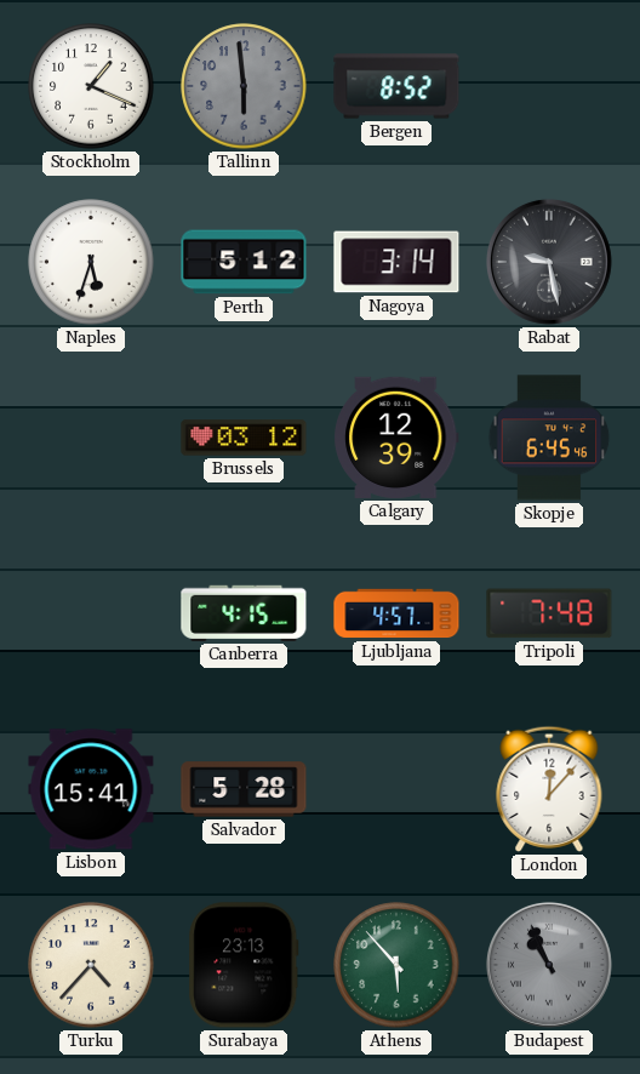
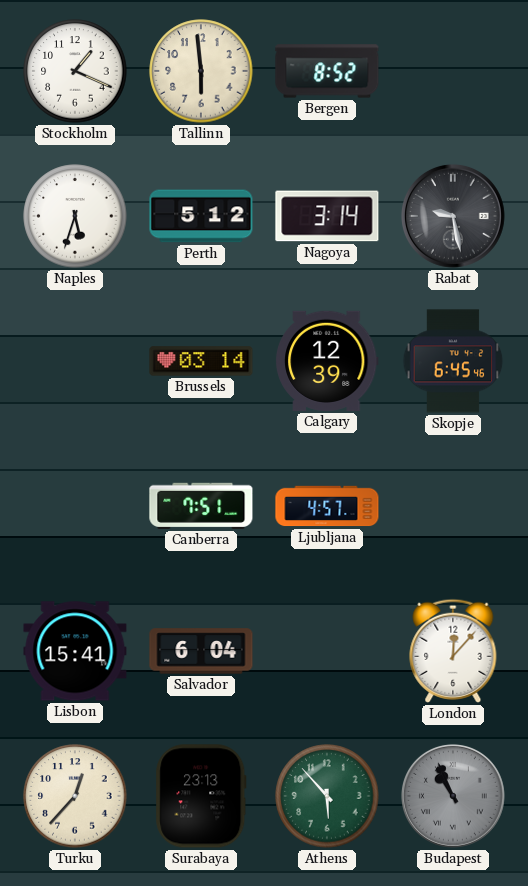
Tallinn dial: grey -> cream
Brussels: 03:12 -> 03:14
Canberra: 4:15 -> 7:51
Tripoli: 7:48 -> none
Salvador: 5:28 -> 6:04
Turku: 4:37 -> 12:37
